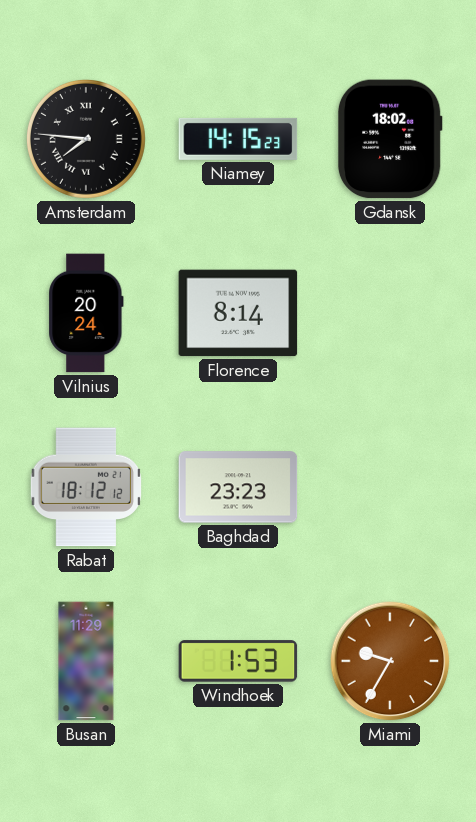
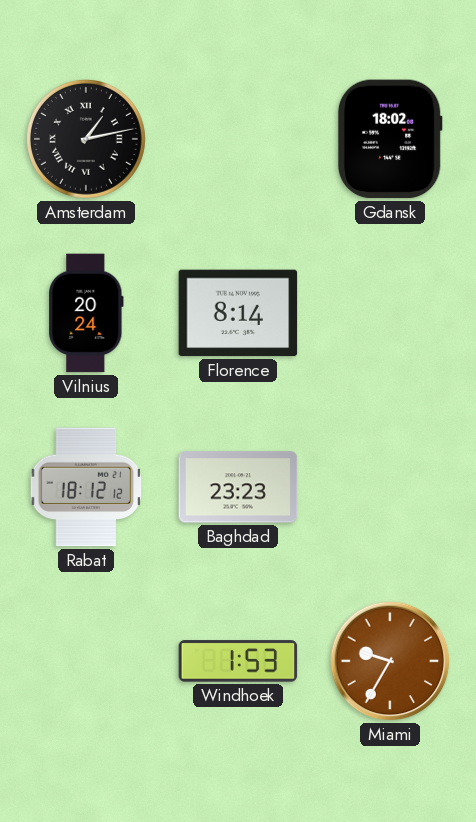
Amsterdam: 7:46 -> 1:13
Niamey: 14:15 -> none
Busan: 11:29 -> none
